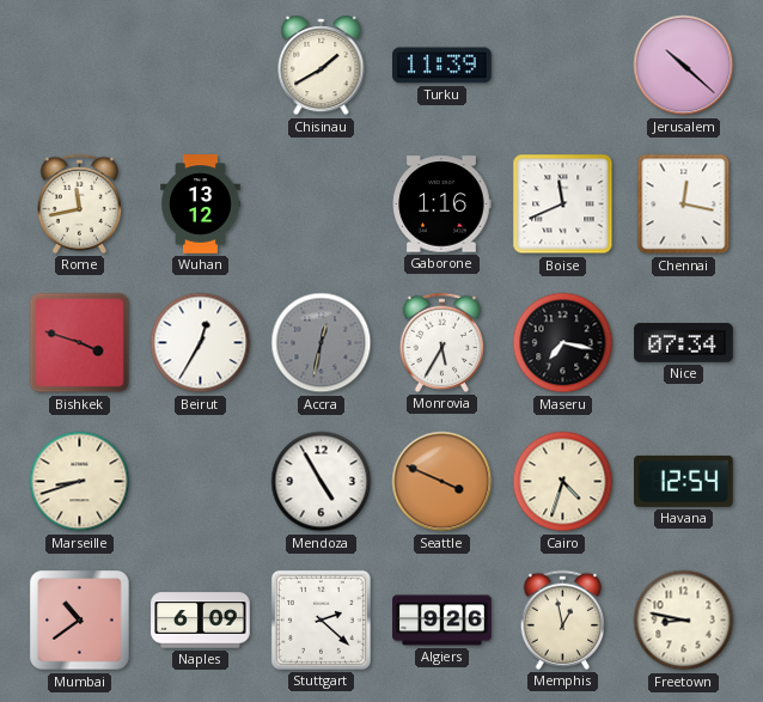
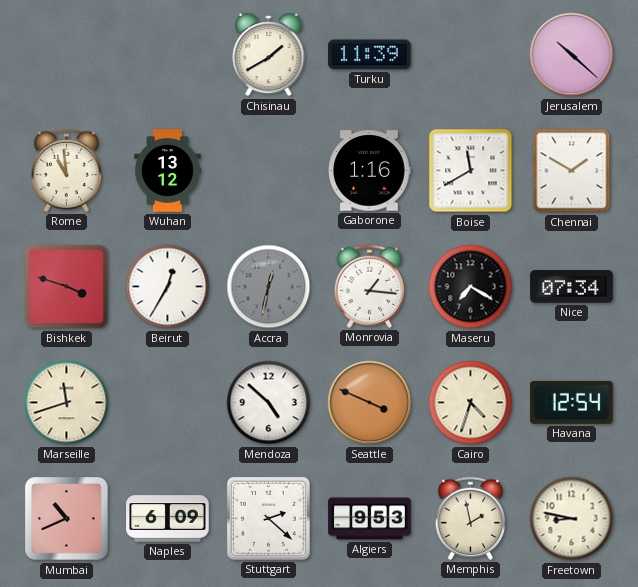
Rome: 11:43 -> 10:59
Boise: 11:41 -> 11:40
Chennai: 12:17 -> 1:50
Monrovia: 5:35 -> 1:16
Maseru: 7:17 -> 7:20
Marseille: 8:42 -> 11:42
Mendoza: 4:55 -> 4:52
Mumbai: 10:39 -> 10:41
Algiers: 9:26 -> 9:53
Memphis: 12:58 -> 1:58
